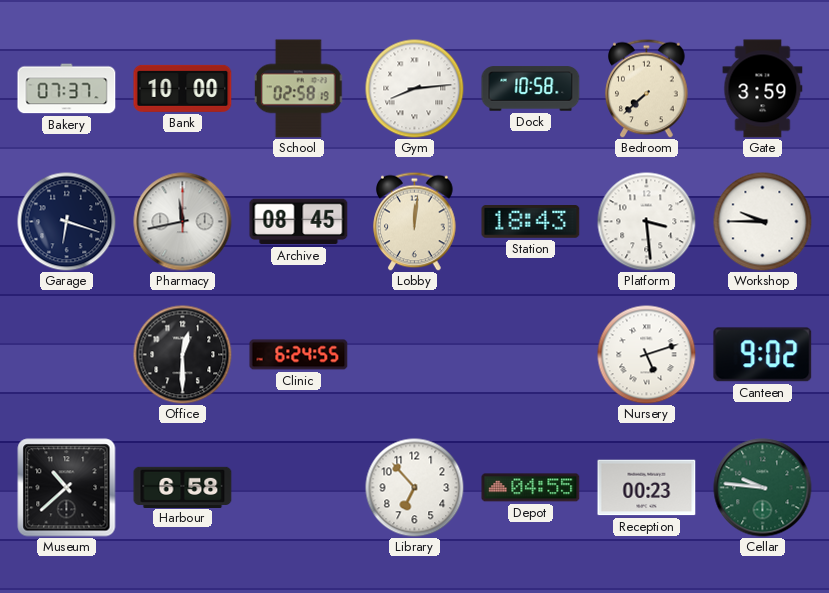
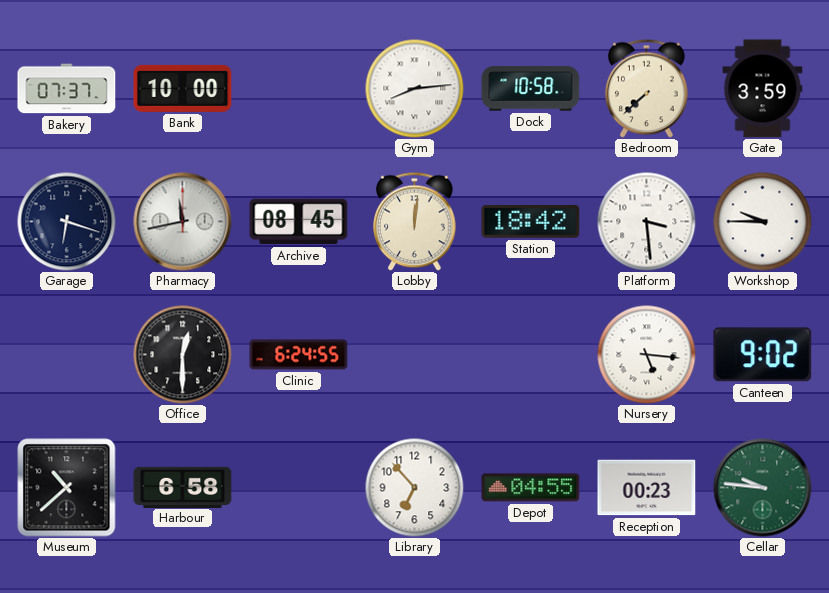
School: 02:58 -> none
Station: 18:43 -> 18:42
Nursery: 5:12 -> 5:16
